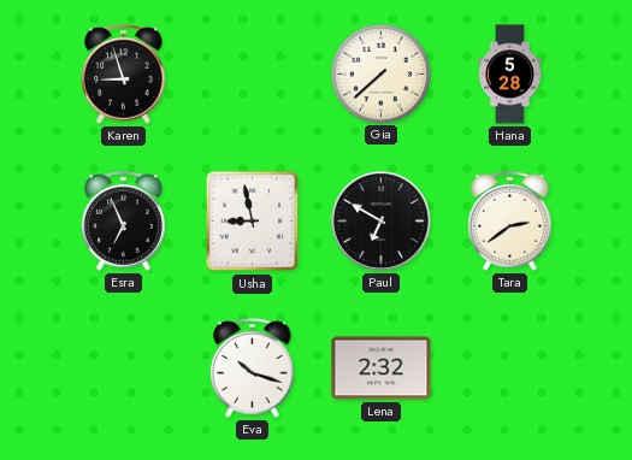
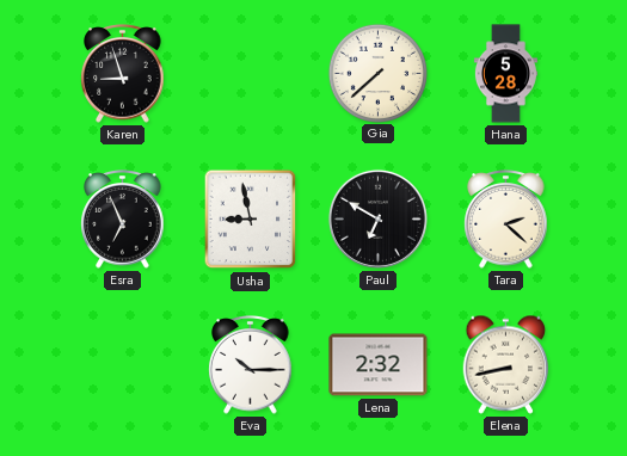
Tara: 2:39 -> 2:22
Eva: 10:18 -> 10:15
Elena: none -> 8:43
